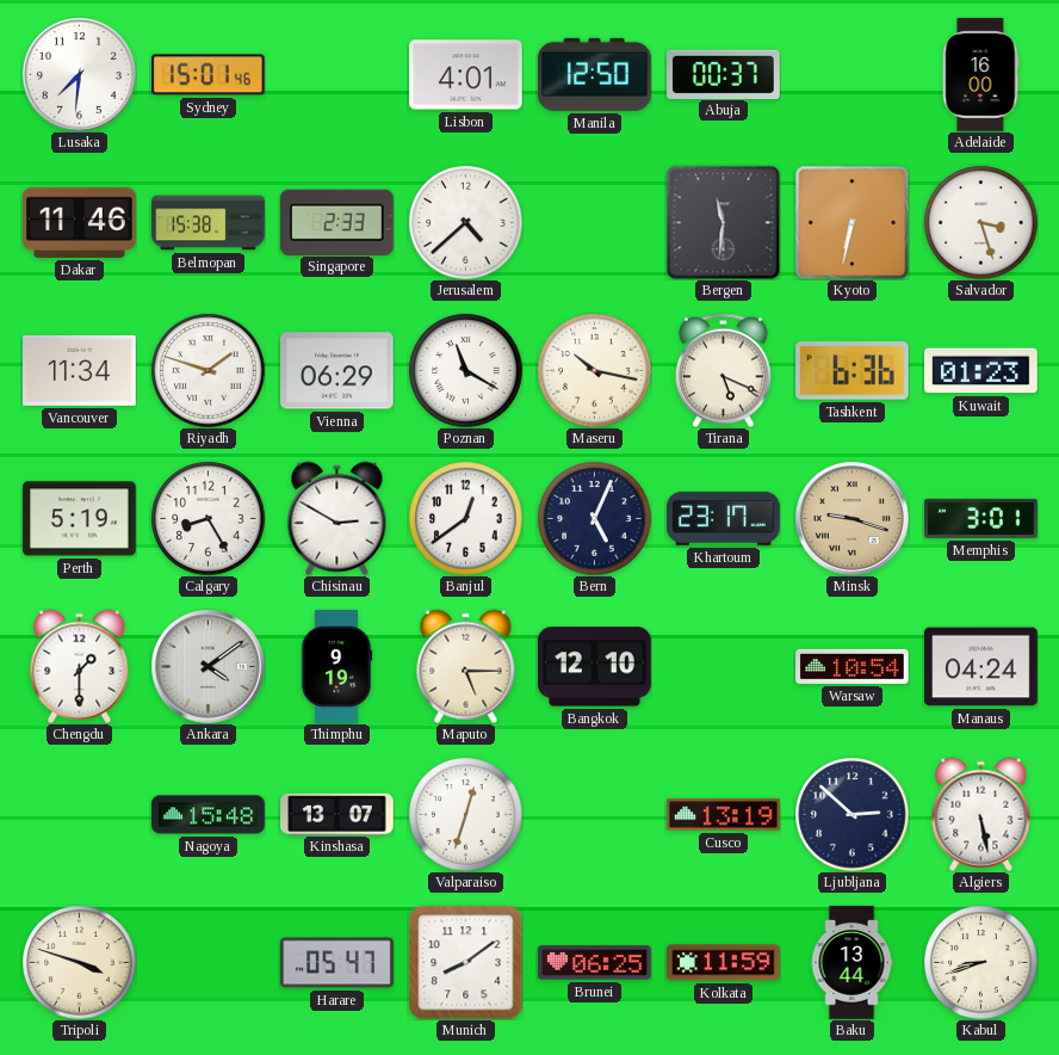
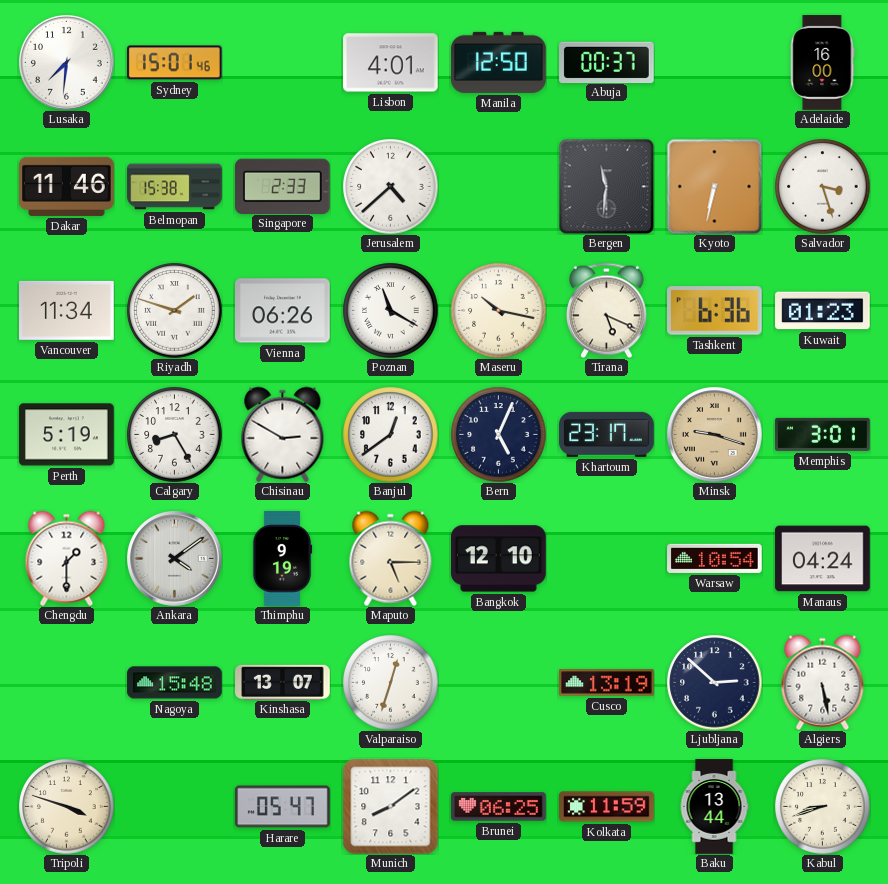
Vienna: 06:29 -> 06:26
